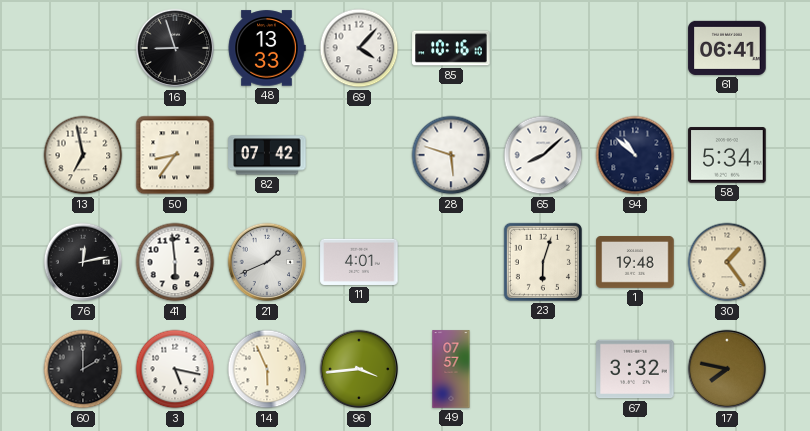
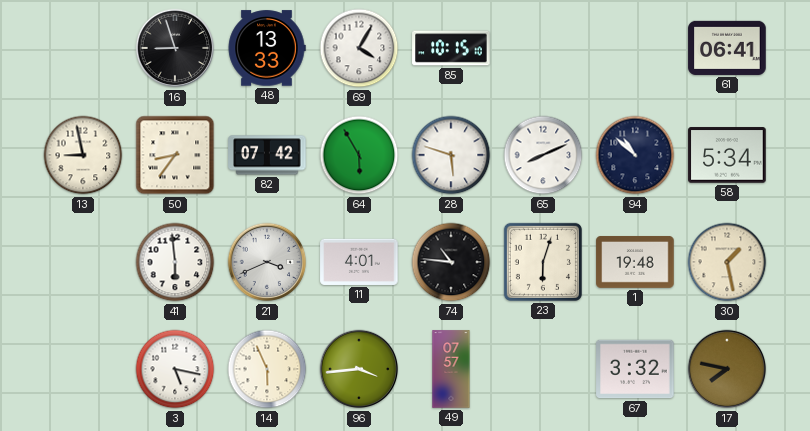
69: 4:07 -> 4:05
85: 10:16 -> 10:15
13: 6:58 -> 8:58
64: none -> 5:55
65: 8:08 -> 8:11
76: 12:13 -> none
21: 1:41 -> 3:41
74: none -> 10:46
30: 1:24 -> 1:28
60: 2:00 -> none
